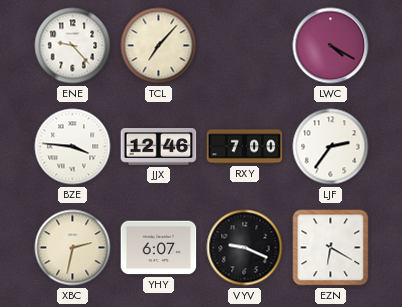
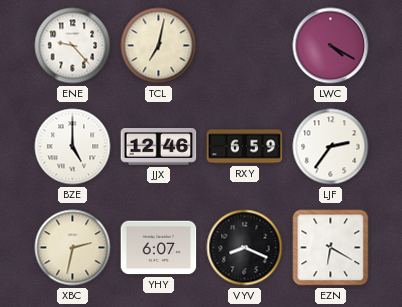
TCL: 7:07 -> 7:02
BZE: 3:46 -> 5:00
RXY: 7:00 -> 6:59
VYV: 9:19 -> 8:19
